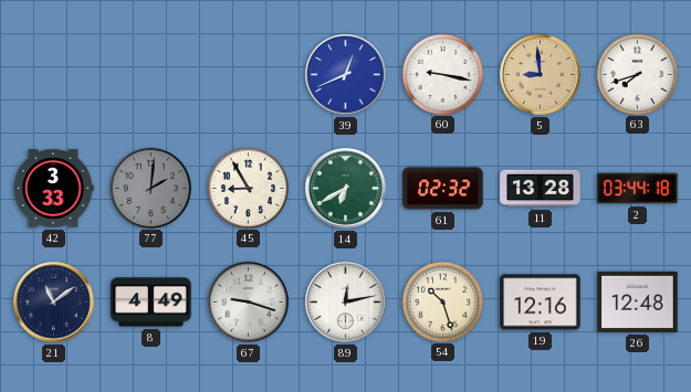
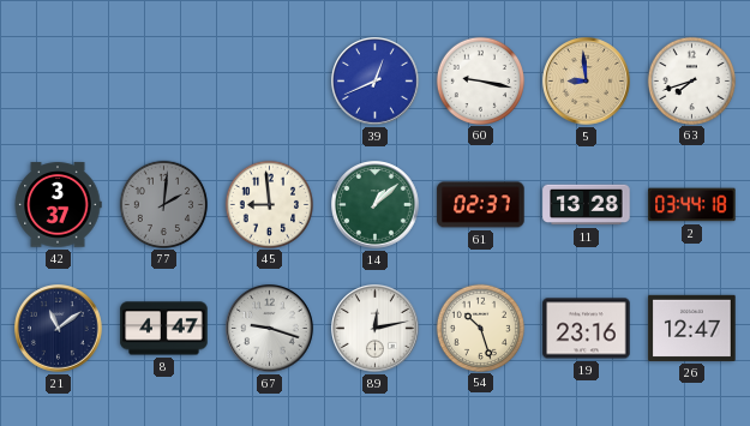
42: 3:33 -> 3:37
45: 8:55 -> 8:59
14: 6:40 -> 1:08
61: 02:32 -> 02:37
8: 4:49 -> 4:47
19: 12:16 -> 23:16
26: 12:48 -> 12:47
